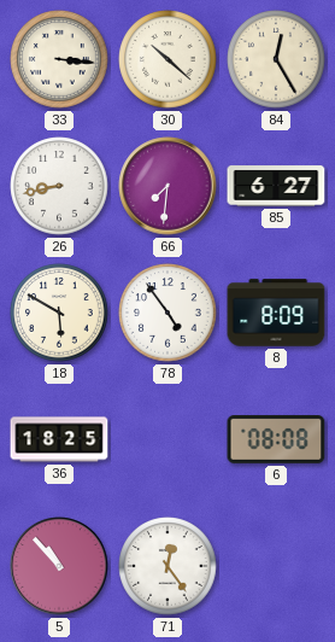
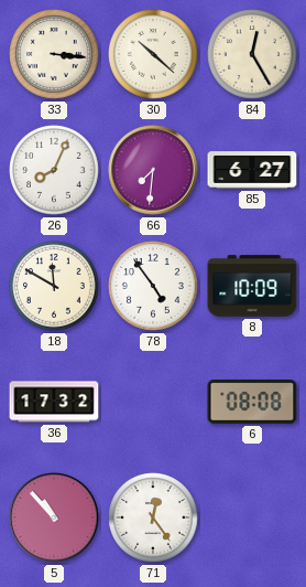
26: 8:43 -> 8:04
18: 5:50 -> 11:50
8: 8:09 -> 10:09
36: 18:25 -> 17:32
